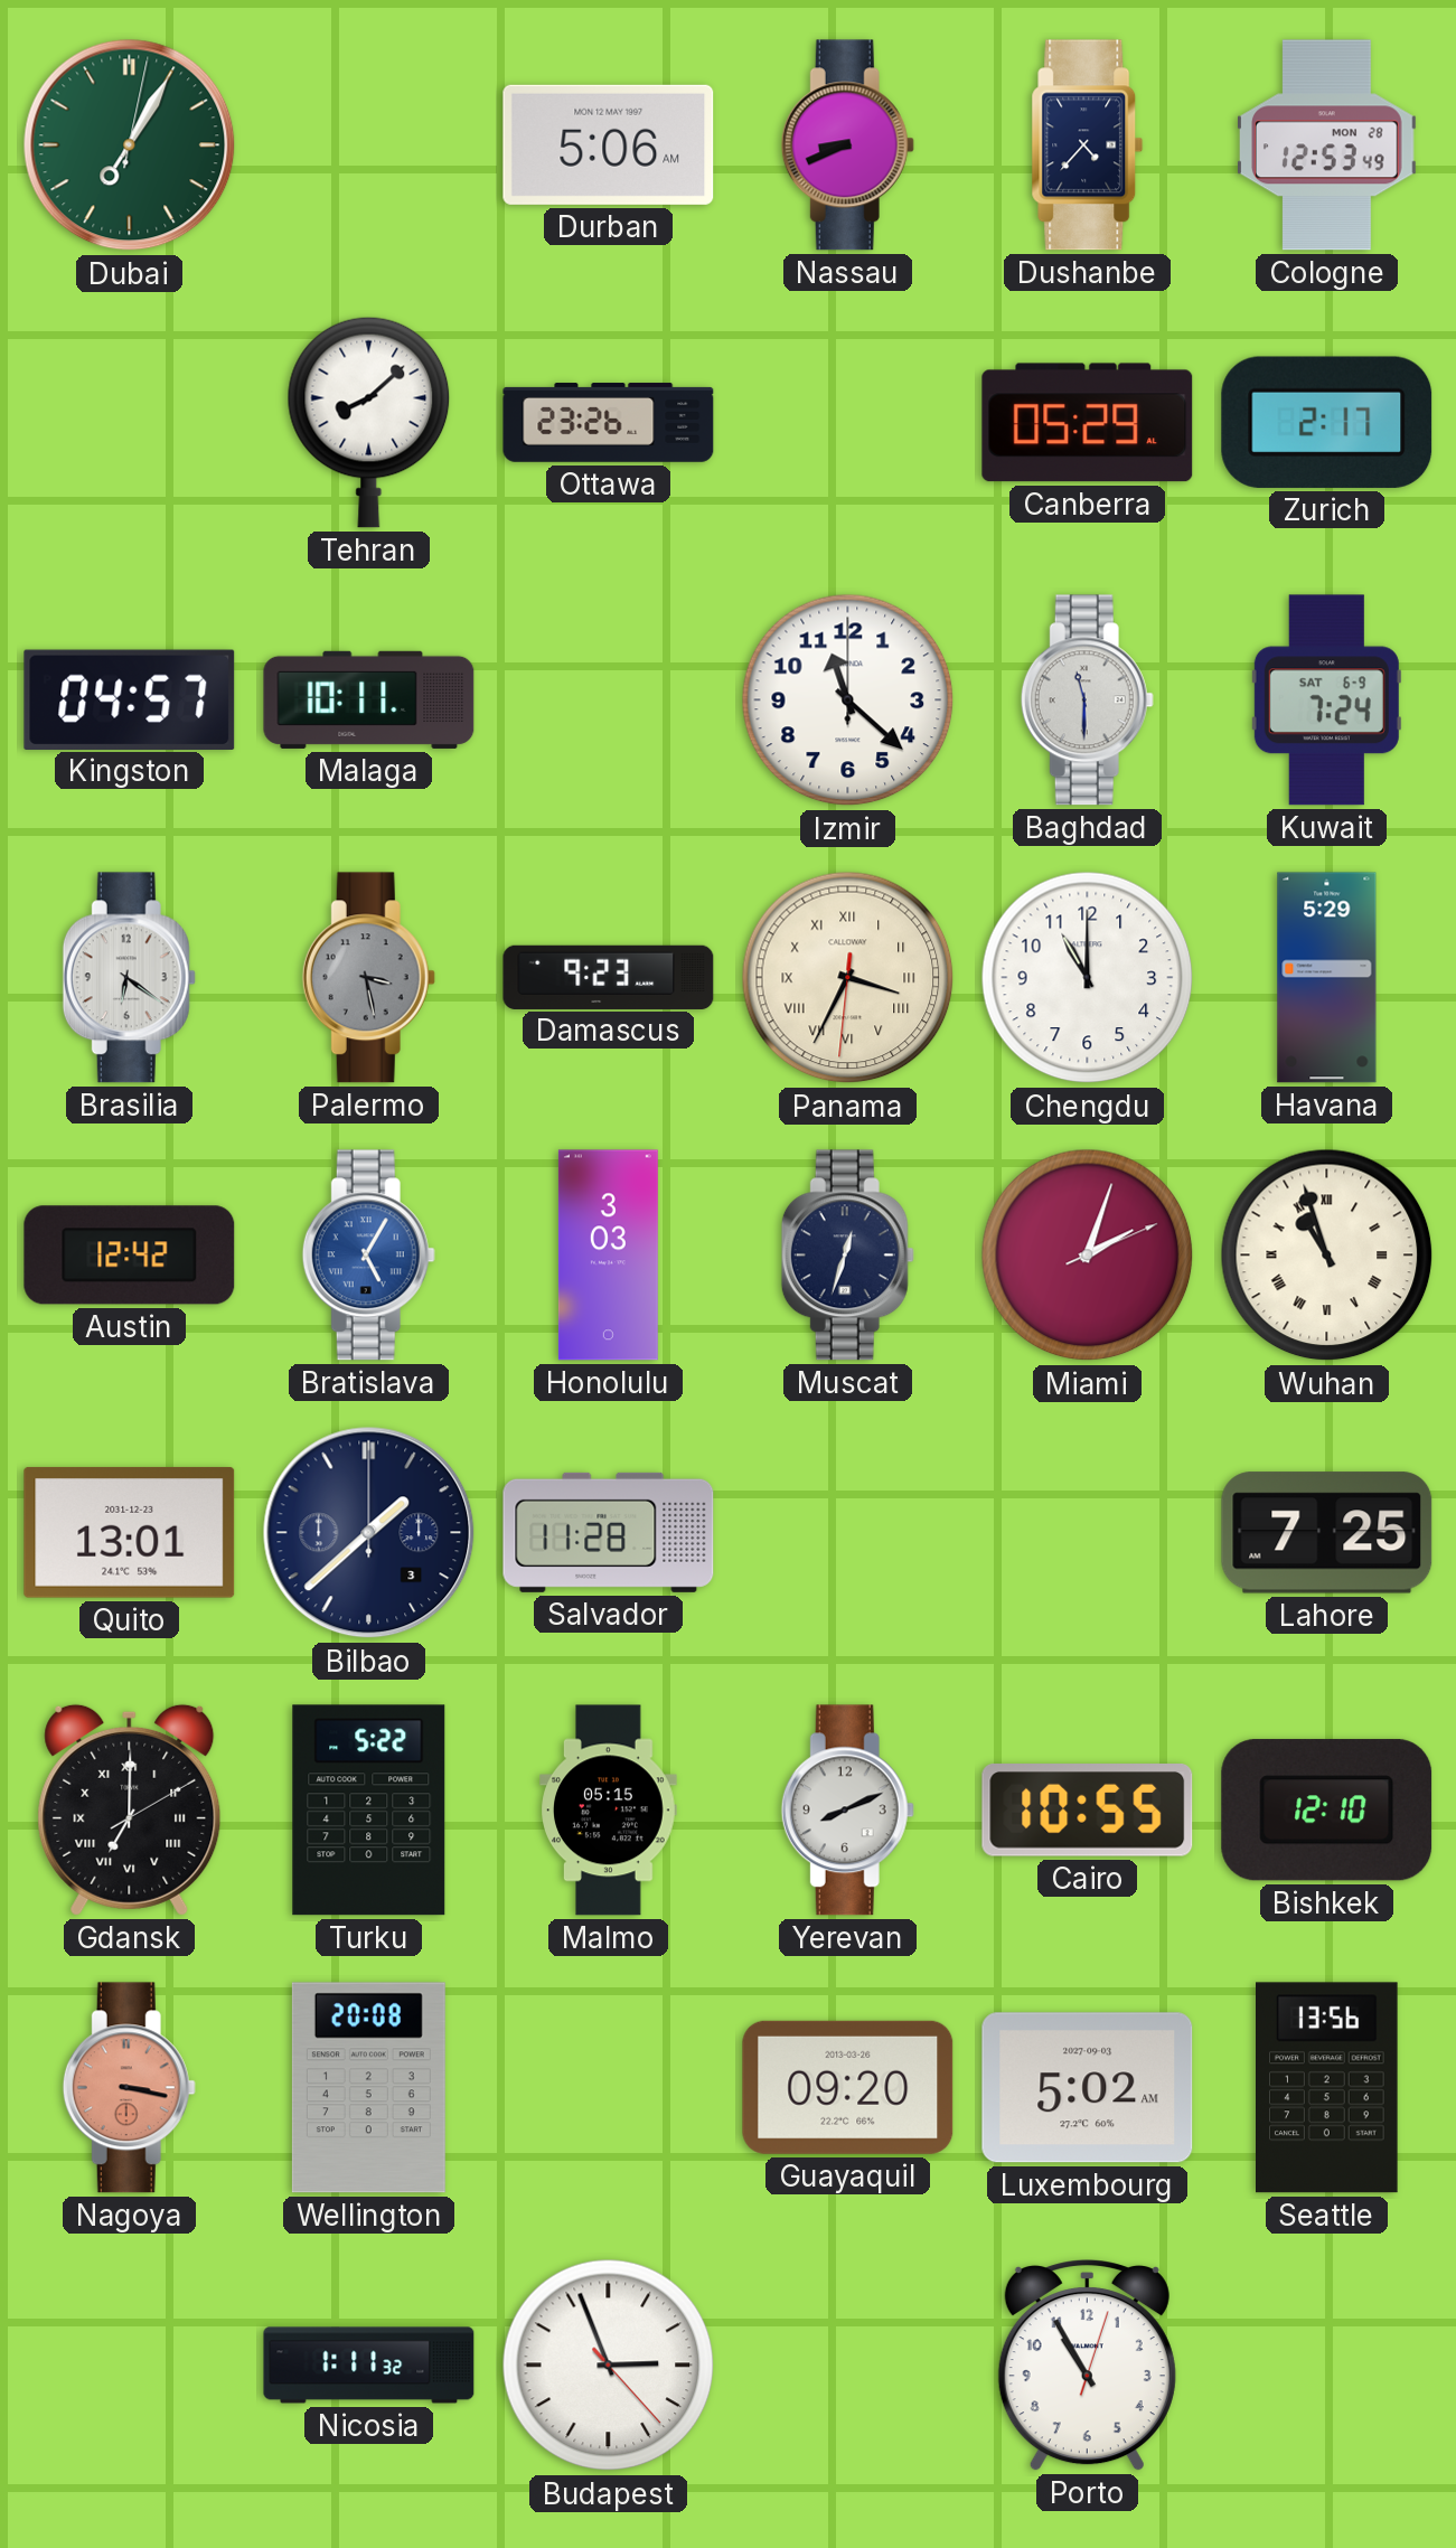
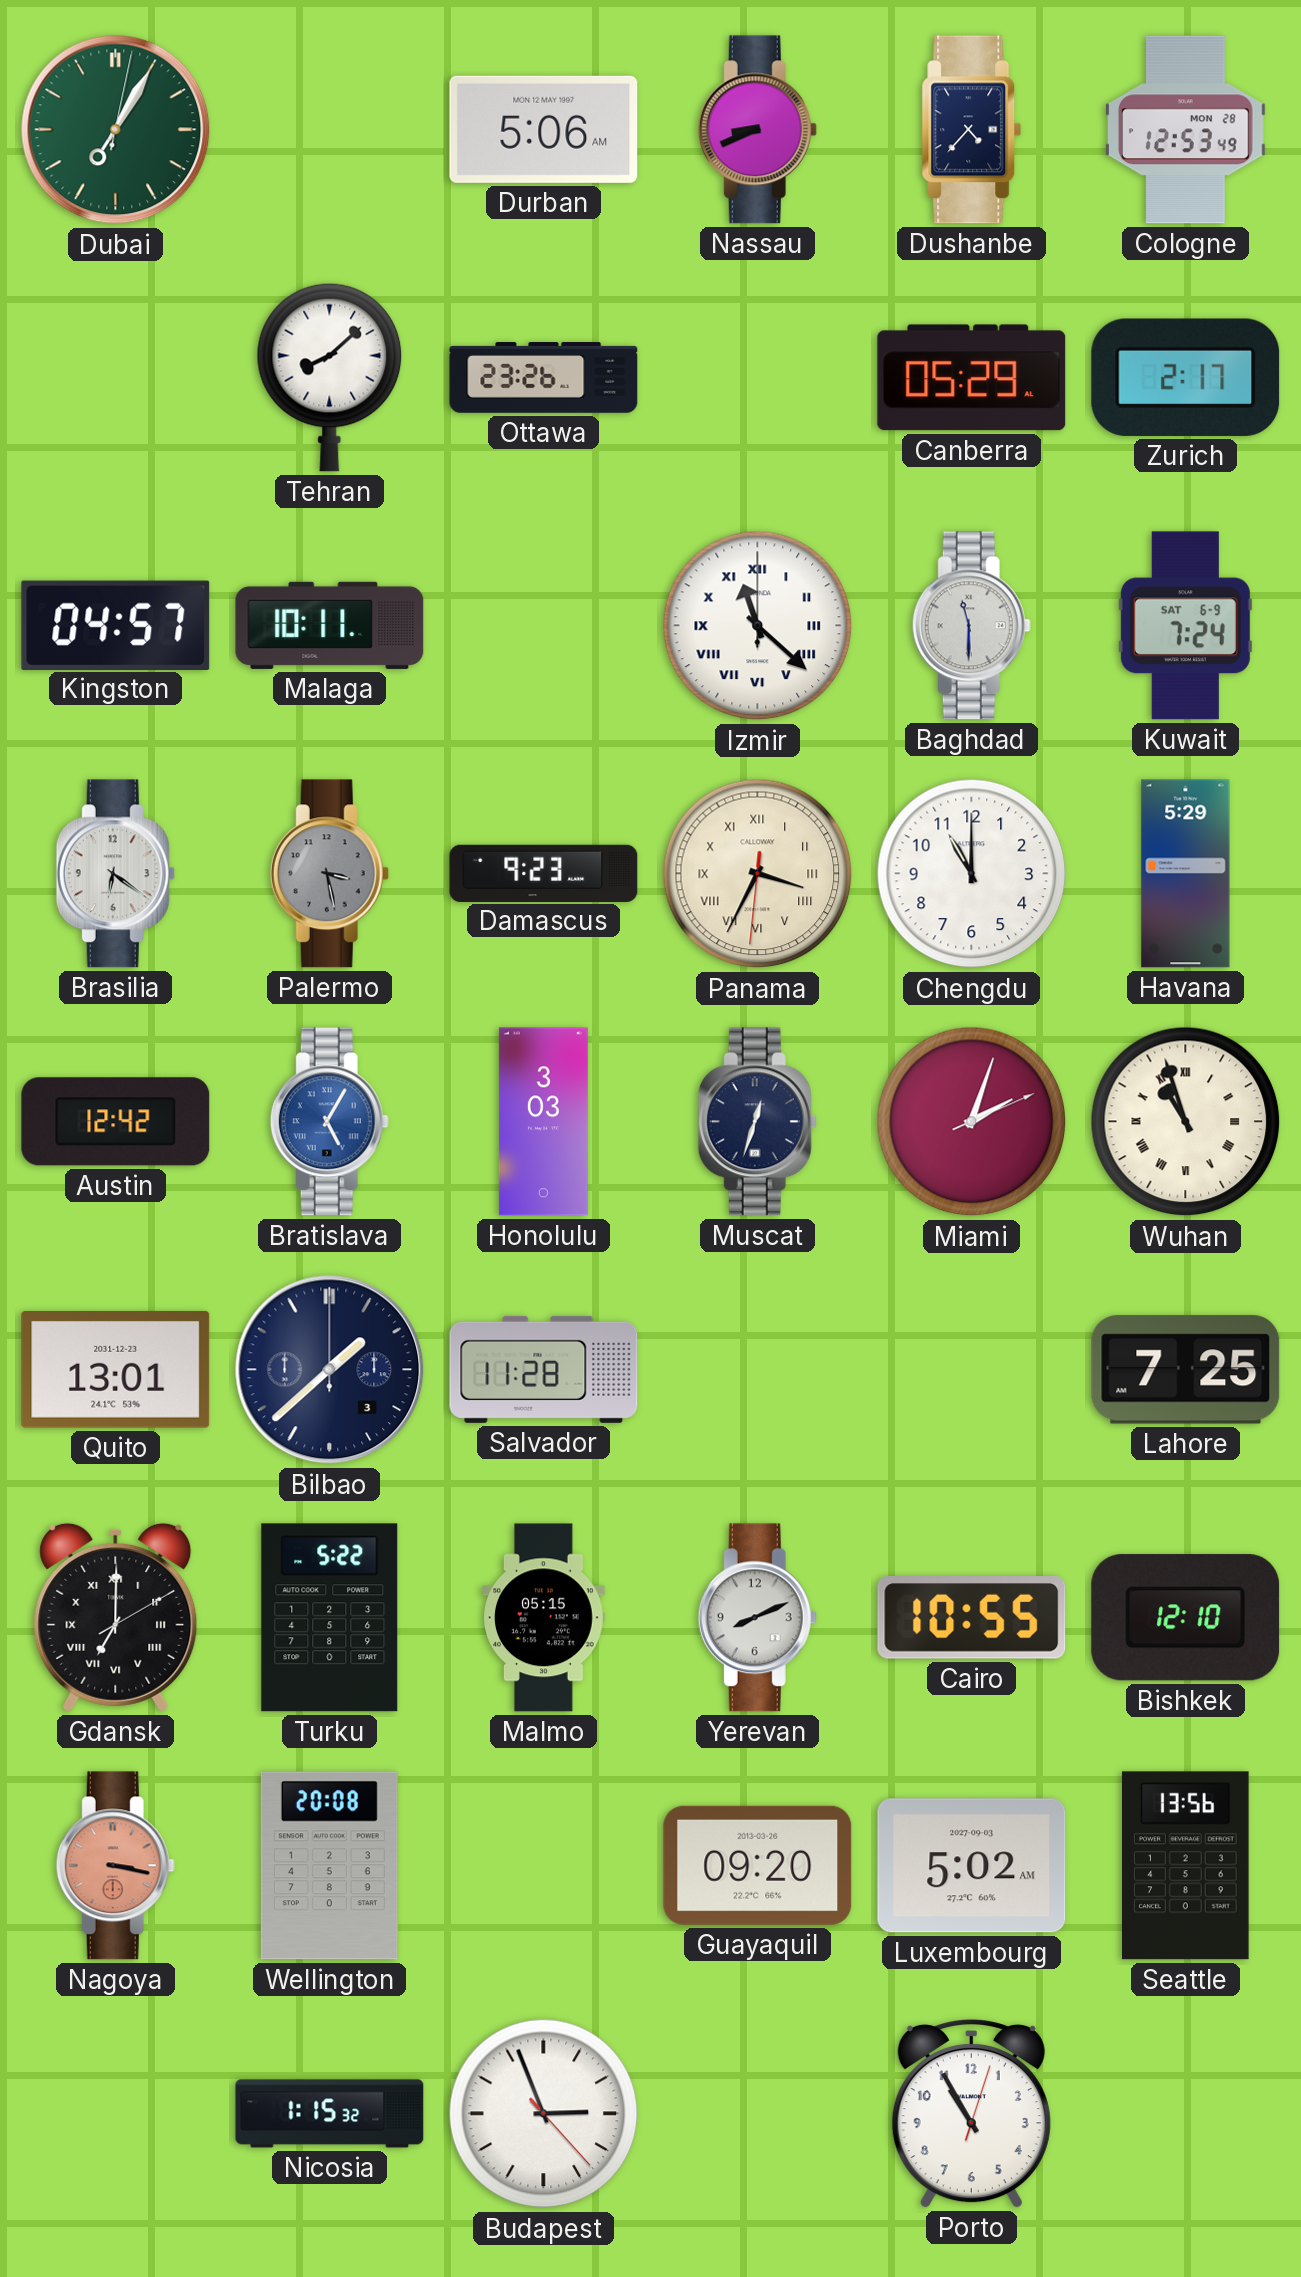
Izmir numerals: Arabic -> Roman
Nicosia: 1:11 -> 1:15
